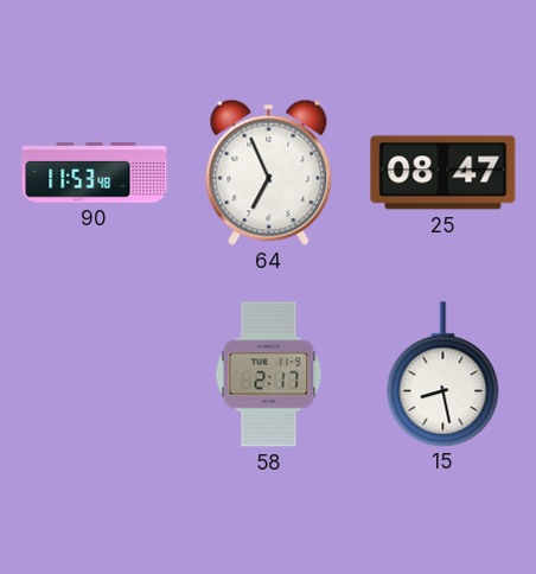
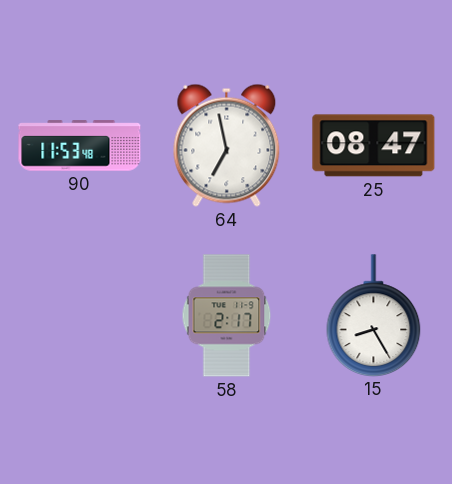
64: 6:56 -> 6:58
15: 8:28 -> 8:25
